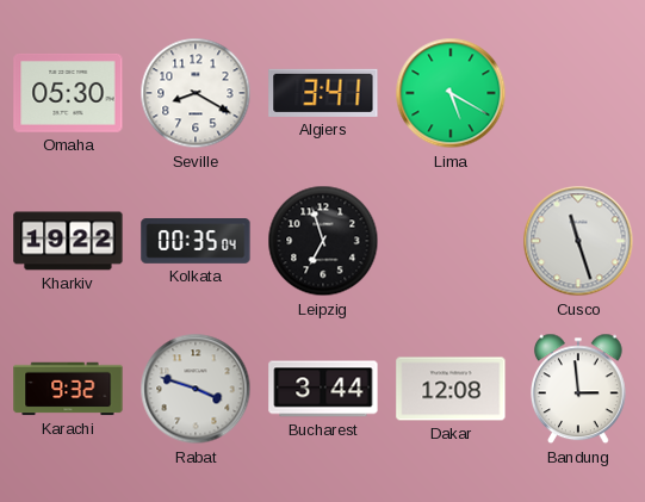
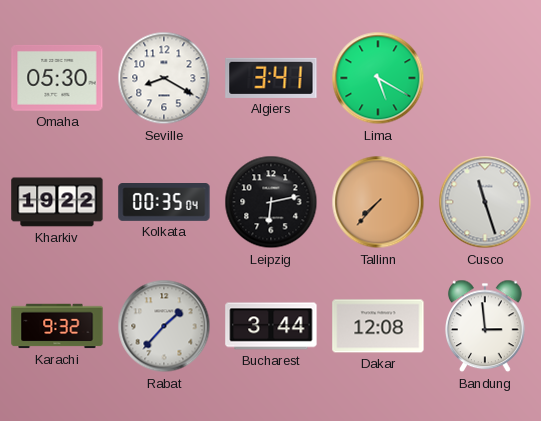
Leipzig: 6:57 -> 6:13
Tallinn: none -> 7:37
Rabat: 3:48 -> 1:37
